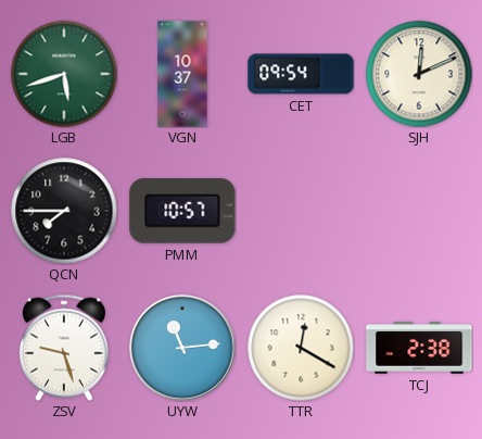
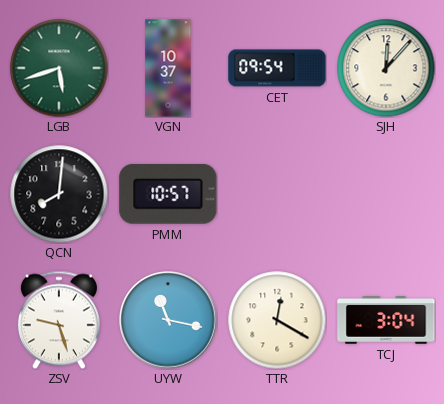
SJH: 12:11 -> 12:07
QCN: 7:45 -> 8:01
UYW: 11:14 -> 11:17
TCJ: 2:38 -> 3:04
